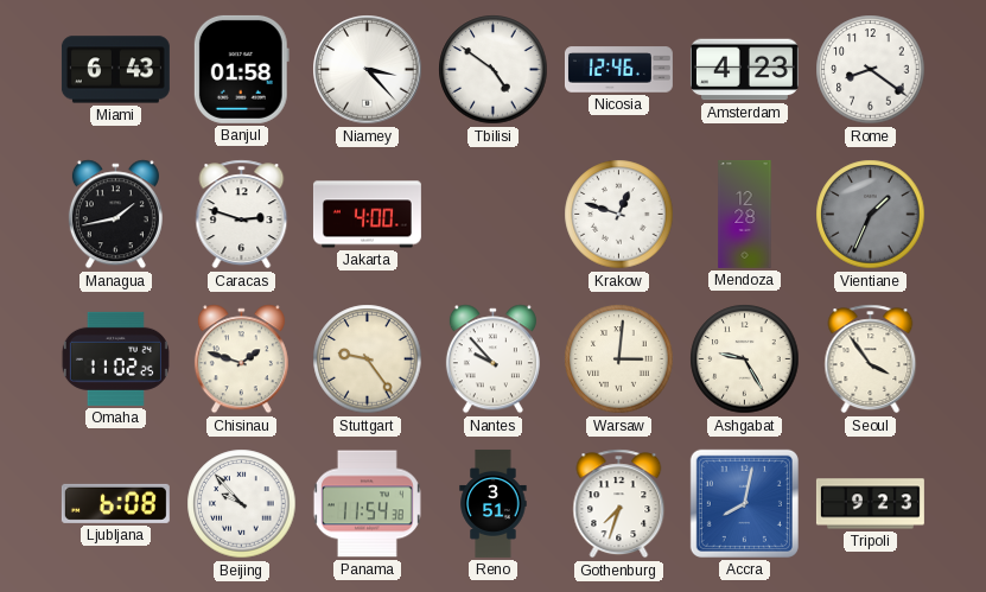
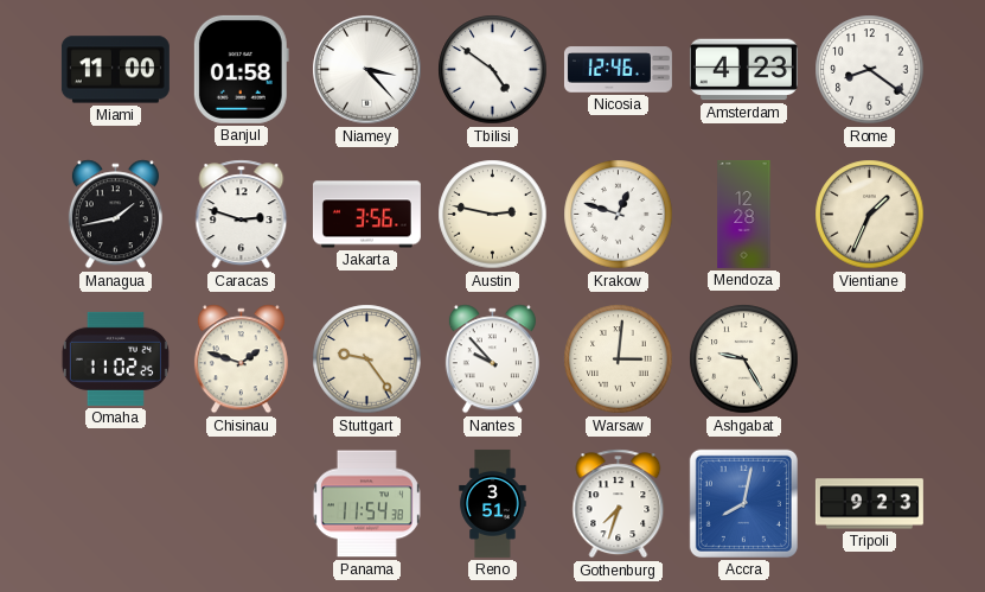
Miami: 6:43 -> 11:00
Jakarta: 4:00 -> 3:56
Austin: none -> 2:47
Vientiane dial: grey -> cream
Seoul: 3:54 -> none
Ljubljana: 6:08 -> none
Beijing: 9:53 -> none
